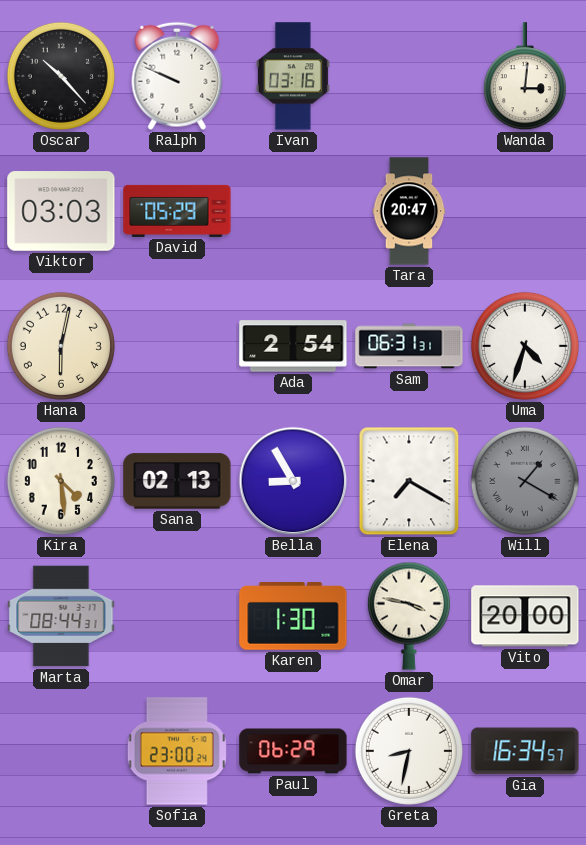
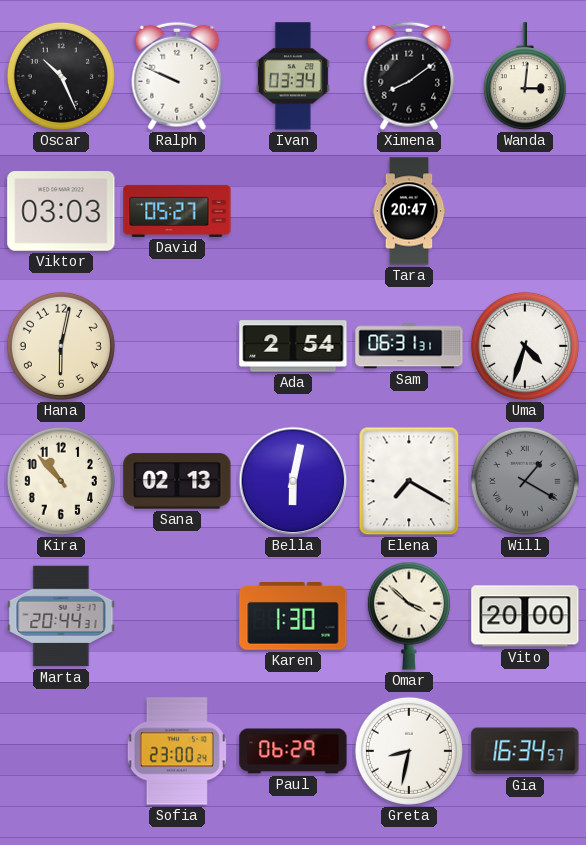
Oscar: 10:23 -> 10:26
Ivan: 03:16 -> 03:34
Ximena: none -> 8:09
David: 05:29 -> 05:27
Kira: 4:29 -> 10:53
Bella: 8:55 -> 6:02
Marta: 08:44 -> 20:44
Omar: 3:47 -> 3:52
